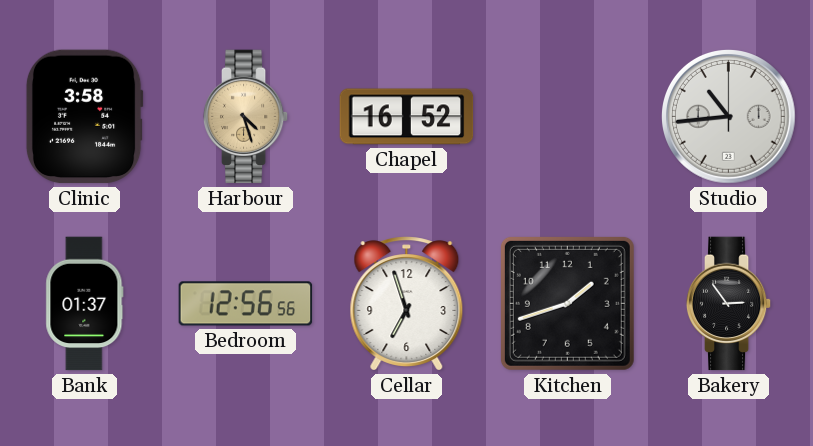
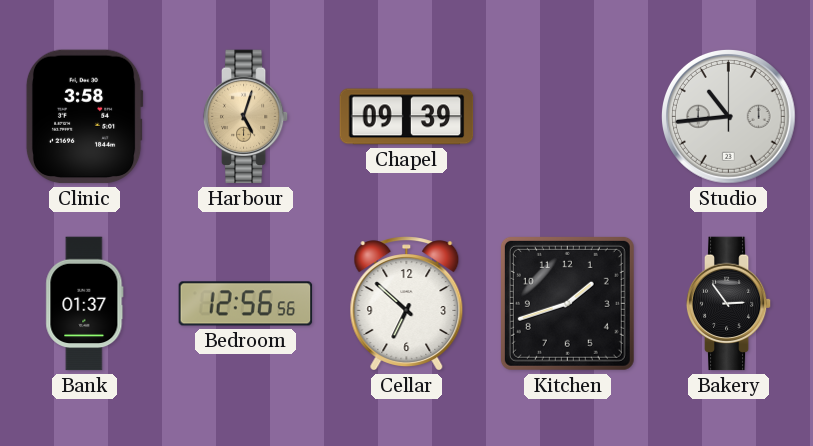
Harbour: 4:27 -> 5:03
Chapel: 16:52 -> 09:39
Cellar: 6:57 -> 6:52
